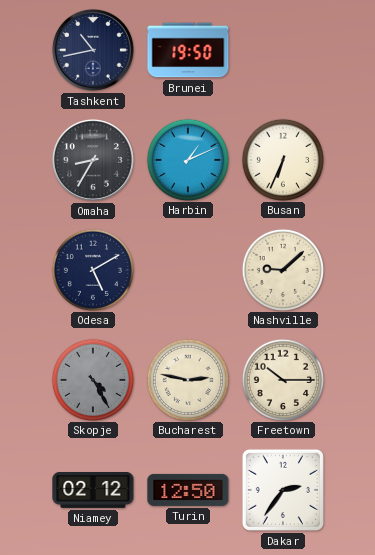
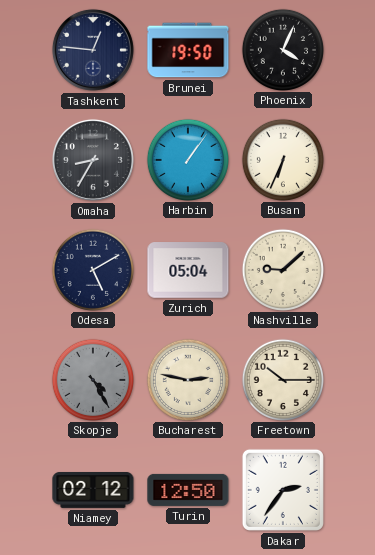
Tashkent: 10:43 -> 12:46
Phoenix: none -> 4:04
Harbin: 1:11 -> 1:06
Zurich: none -> 05:04
